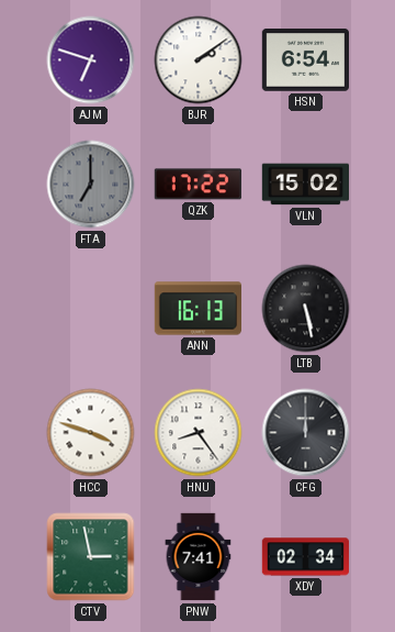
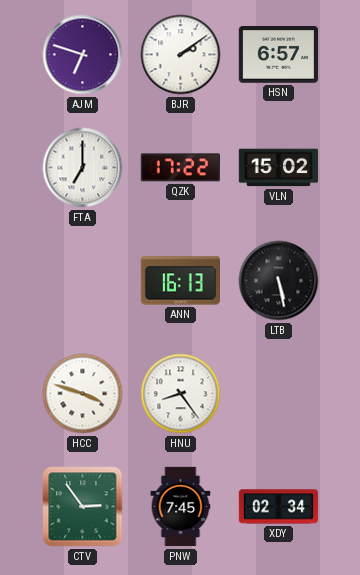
HSN: 6:54 -> 6:57
FTA dial: grey -> white
CFG: 12:00 -> none
CTV: 2:58 -> 2:54
PNW: 7:41 -> 7:45
